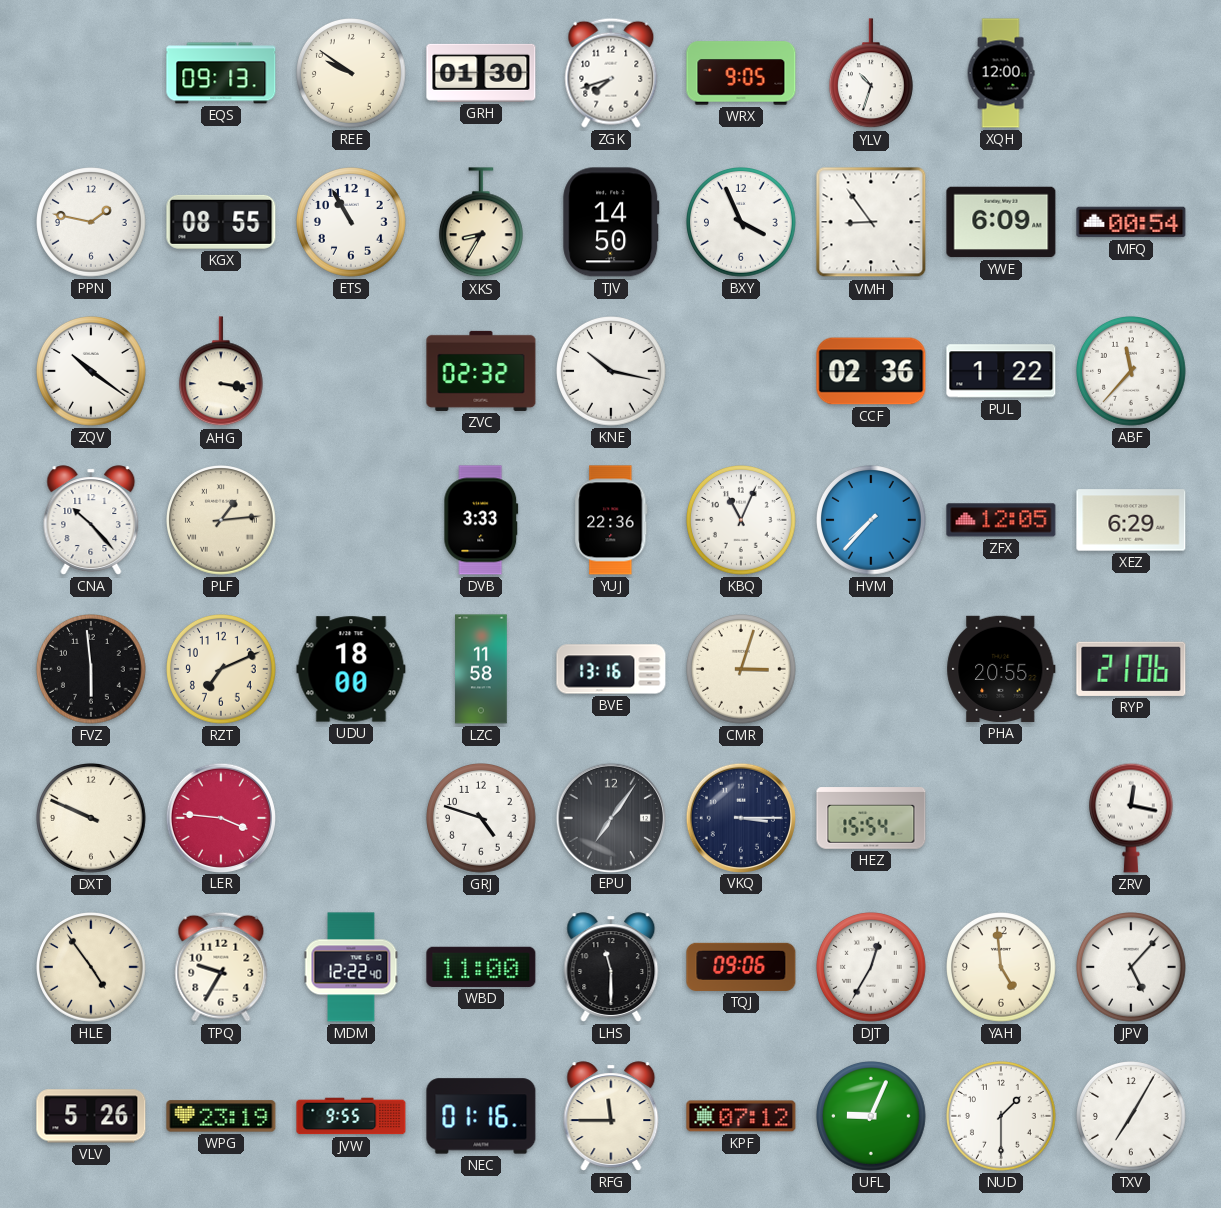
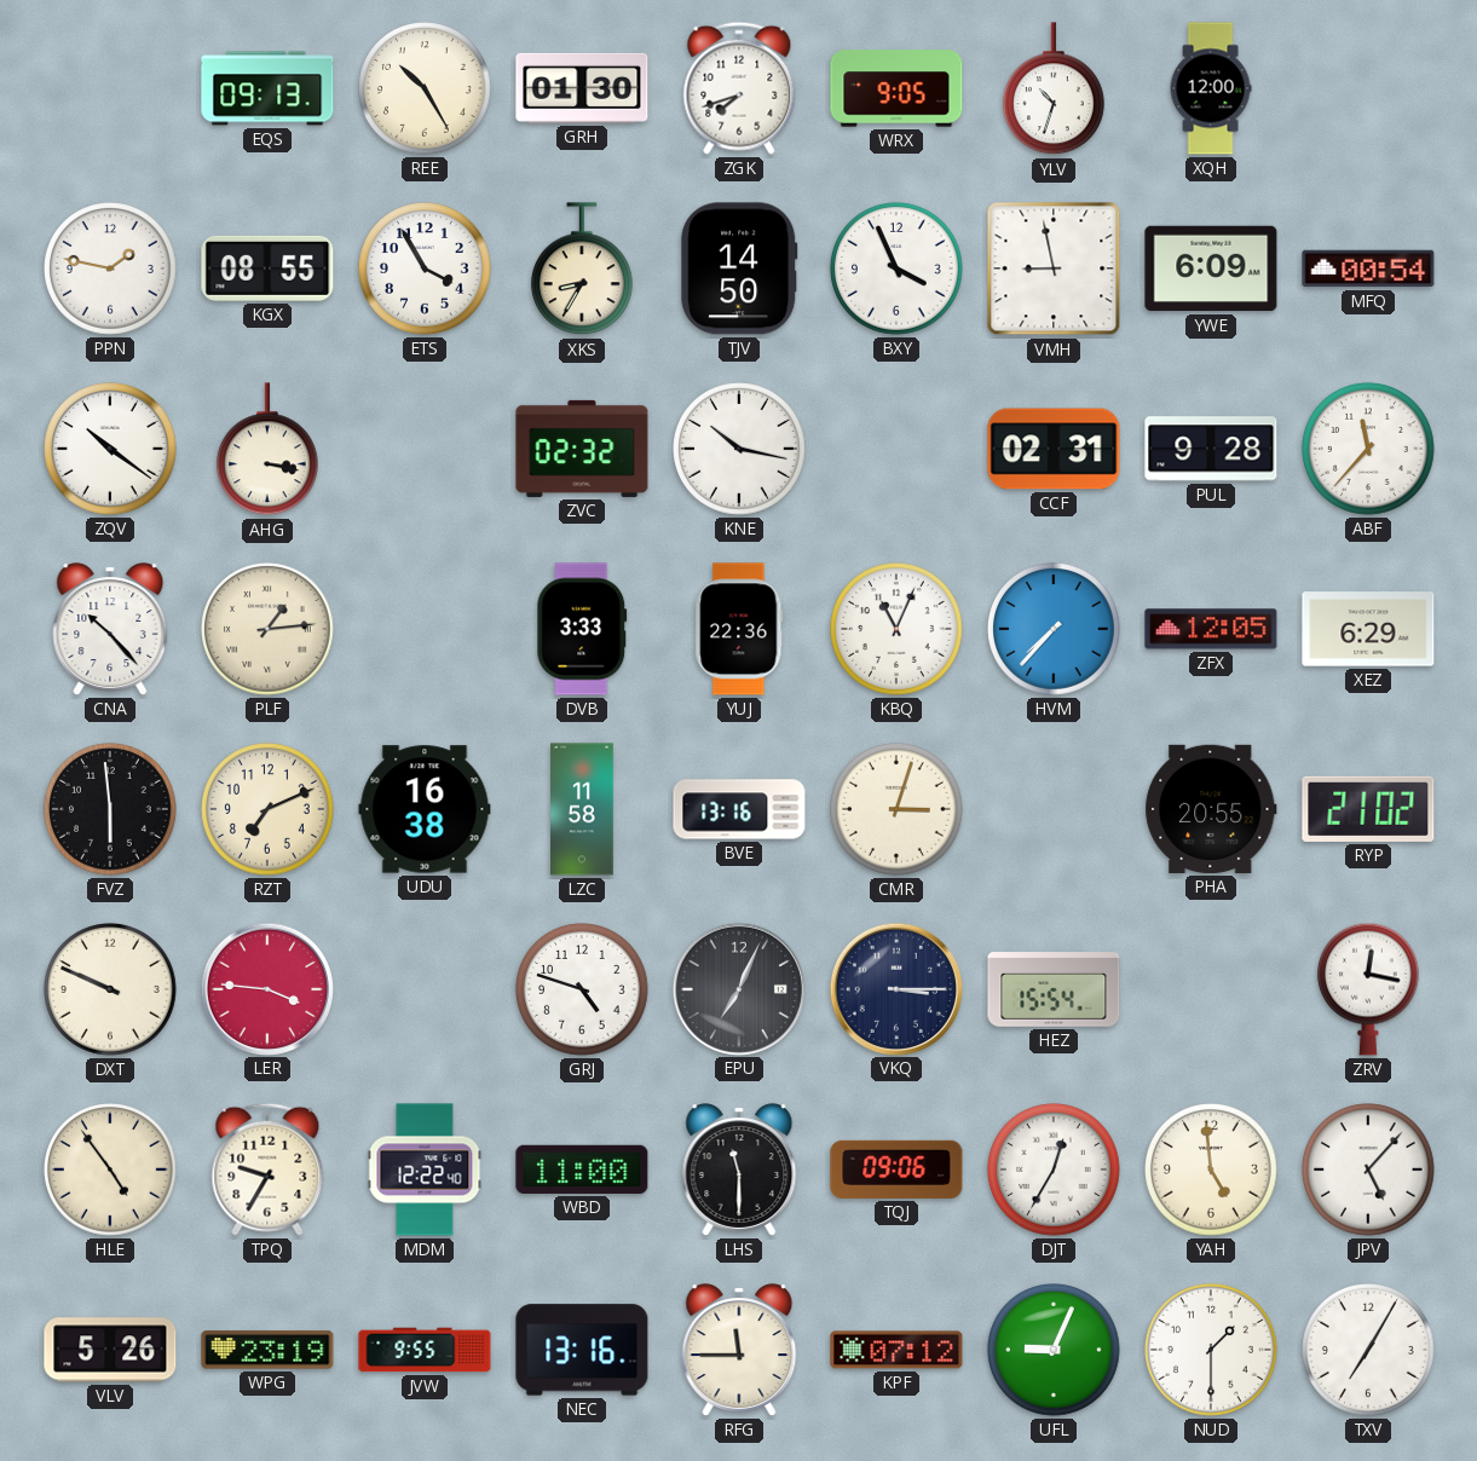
REE: 9:51 -> 10:25
ETS: 10:55 -> 3:55
VMH: 8:54 -> 8:58
CCF: 02:36 -> 02:31
PUL: 1:22 -> 9:28
UDU: 18:00 -> 16:38
RYP: 21:06 -> 21:02
EPU: 7:06 -> 7:04
NEC: 01:16 -> 13:16
